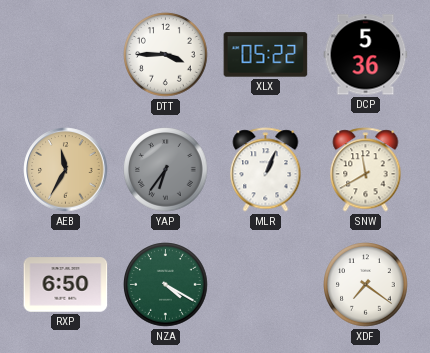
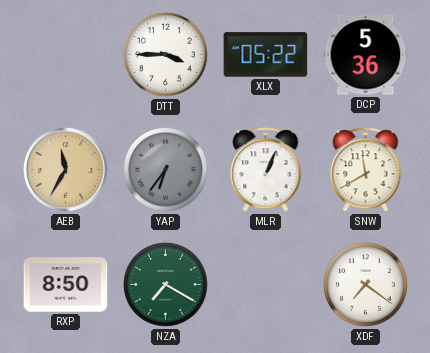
RXP: 6:50 -> 8:50
NZA: 4:20 -> 7:20
